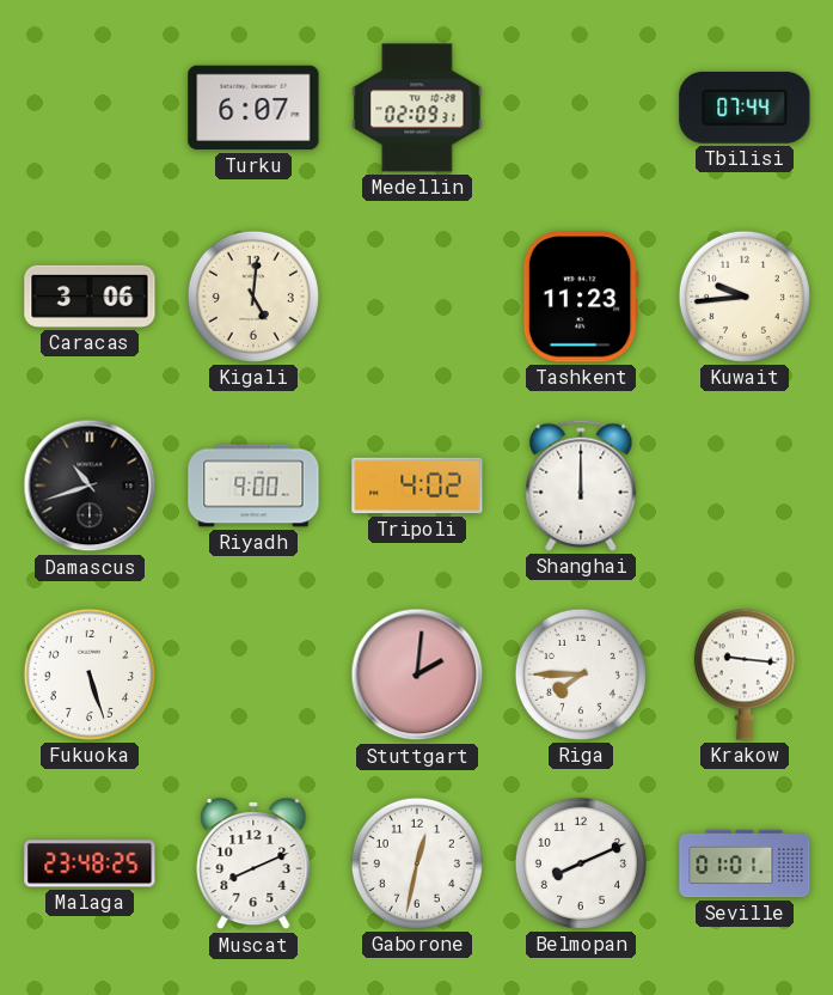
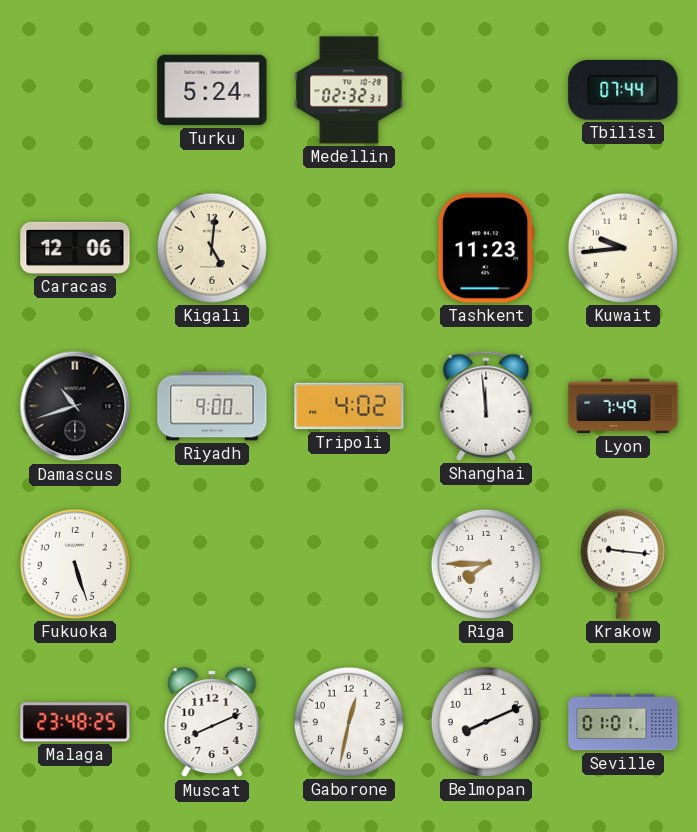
Turku: 6:07 -> 5:24
Medellin: 02:09 -> 02:32
Caracas: 3:06 -> 12:06
Shanghai: 12:00 -> 11:59
Lyon: none -> 7:49
Stuttgart: 2:01 -> none
